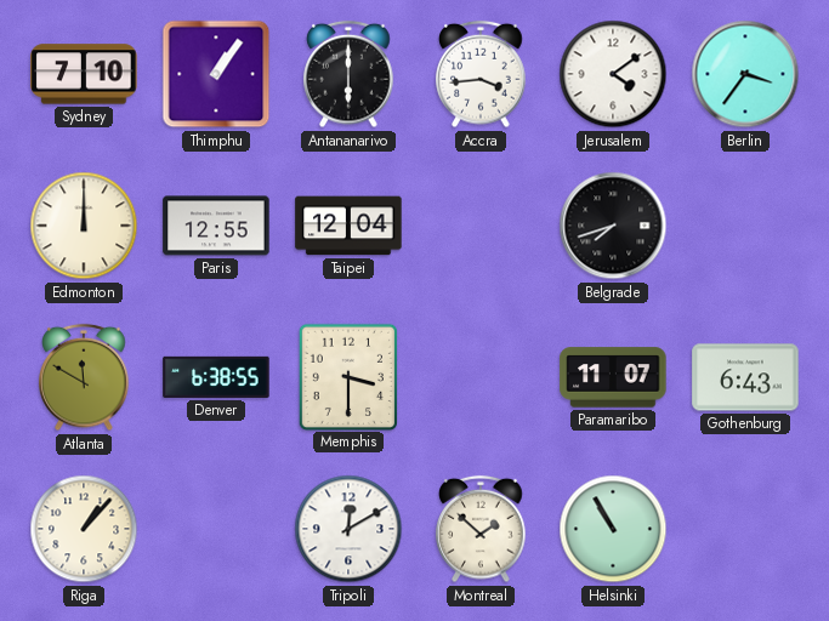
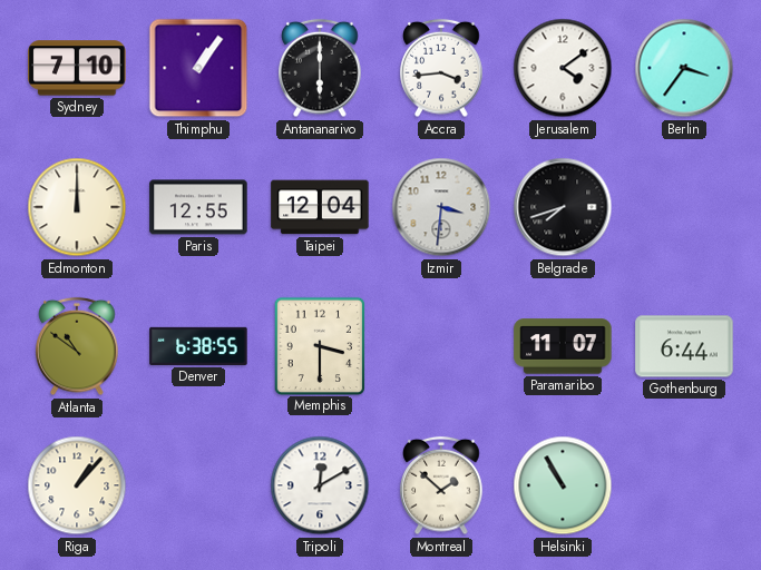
Izmir: none -> 3:31
Atlanta: 11:50 -> 10:51
Gothenburg: 6:43 -> 6:44
